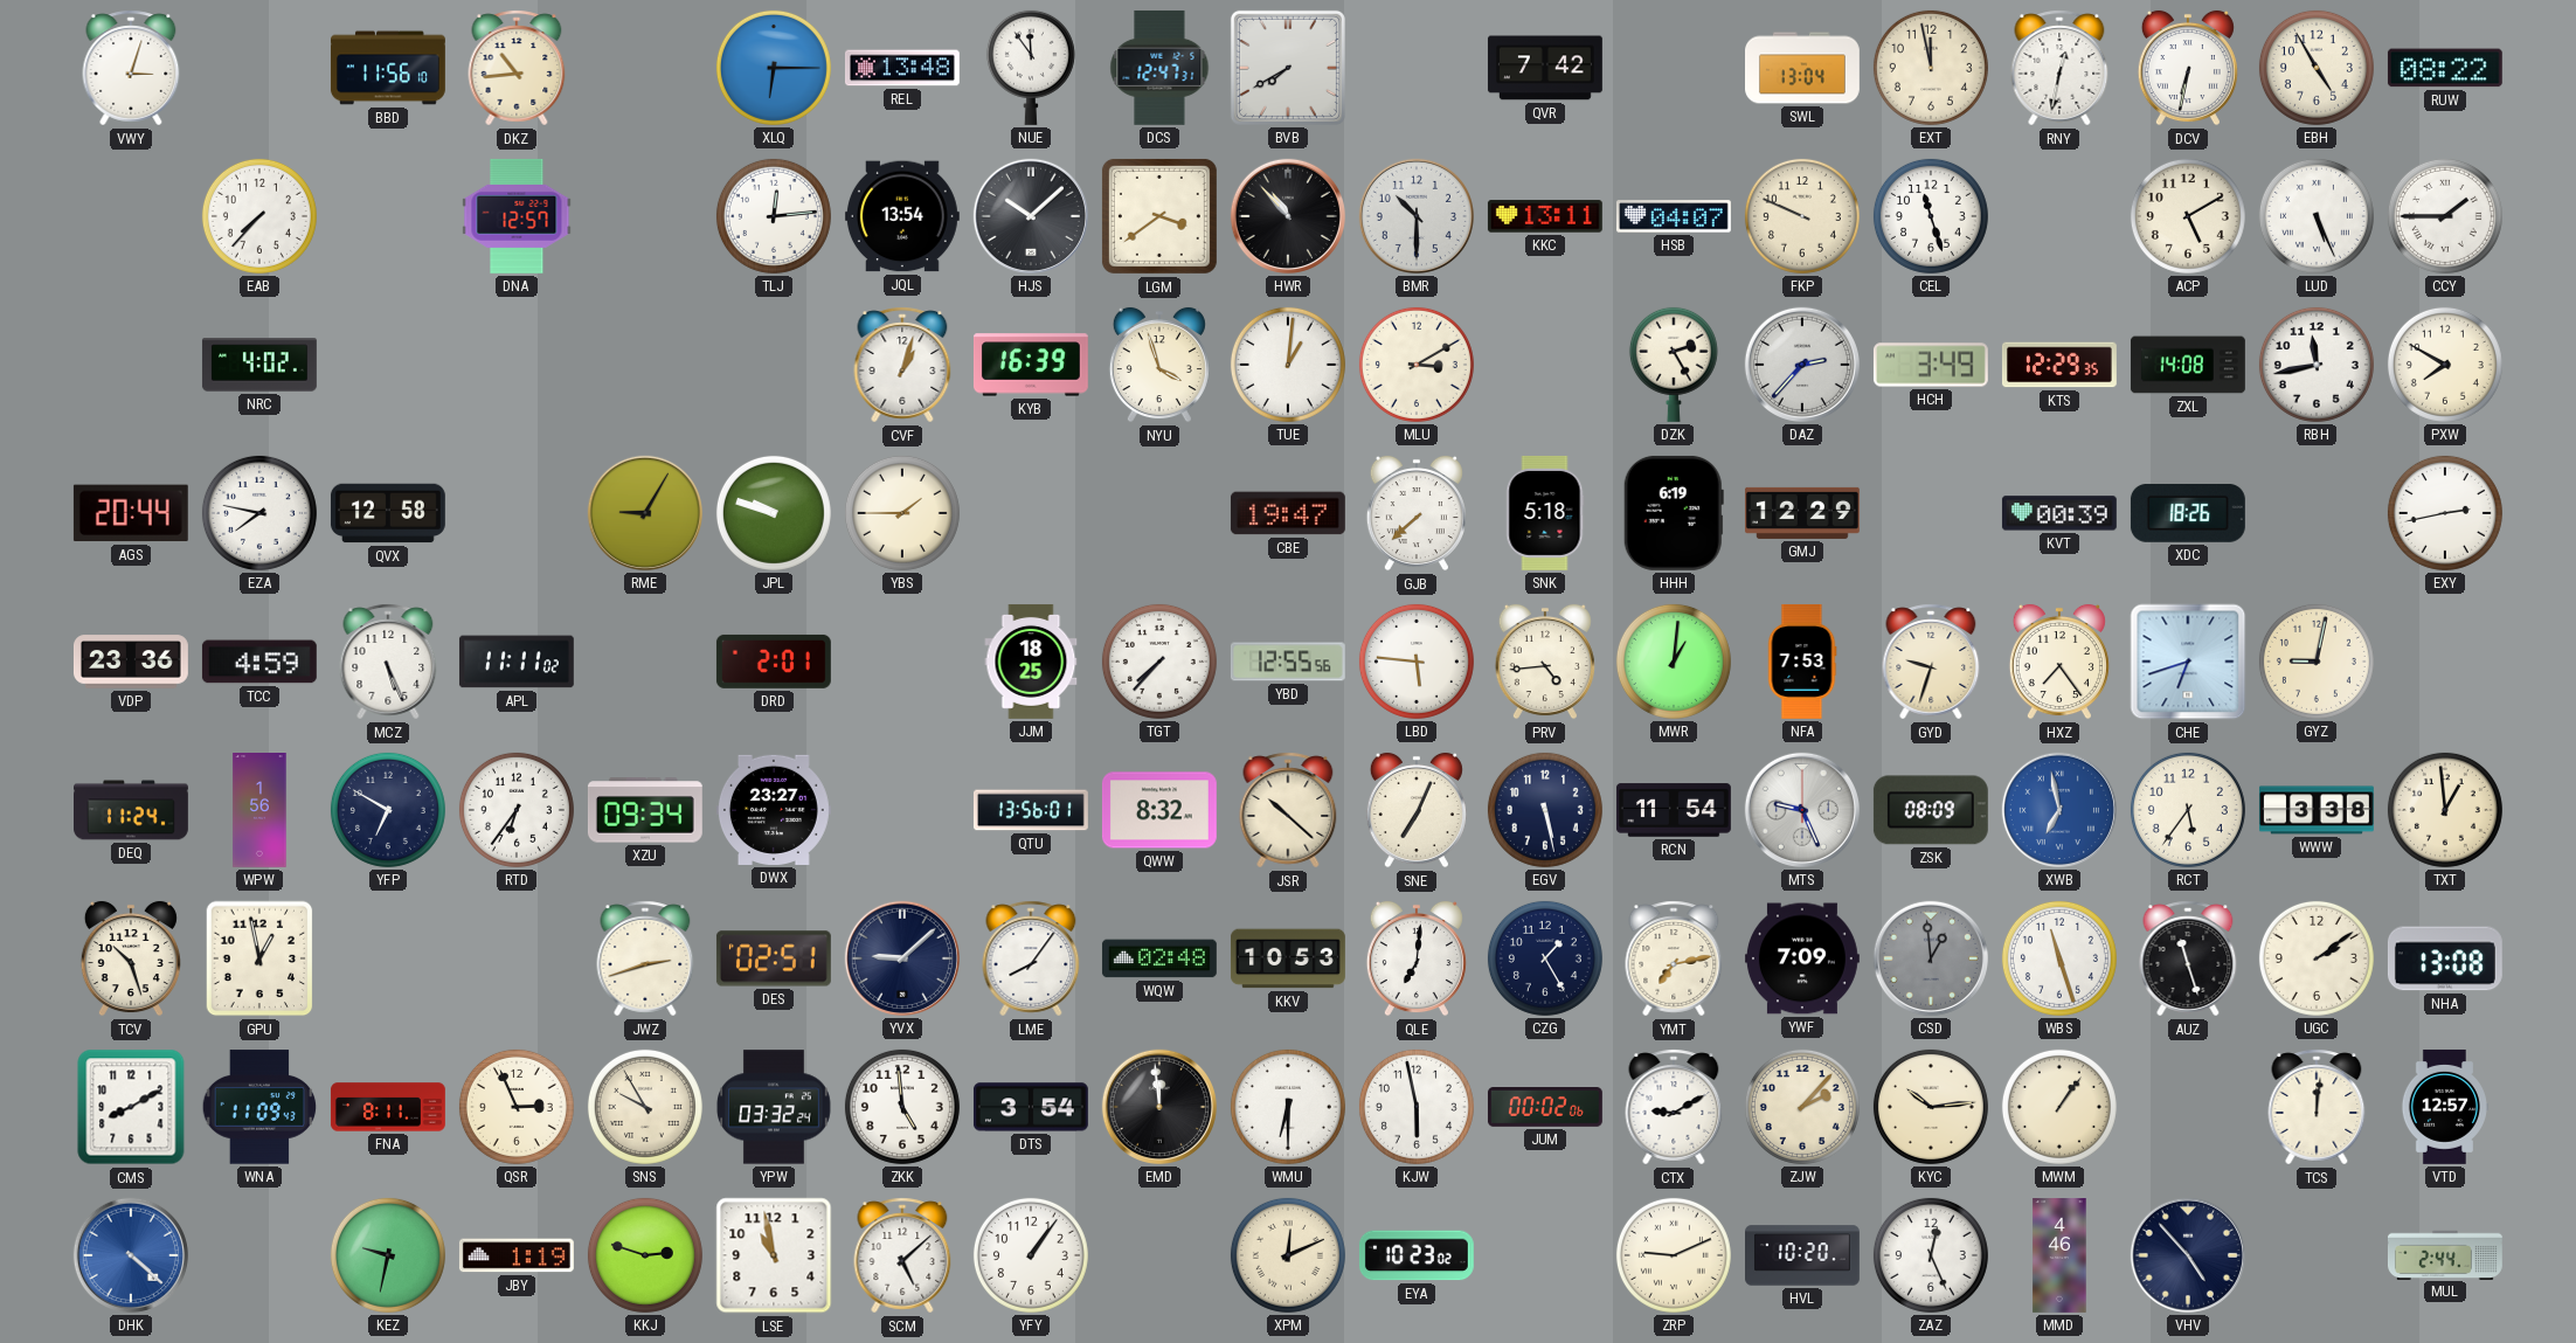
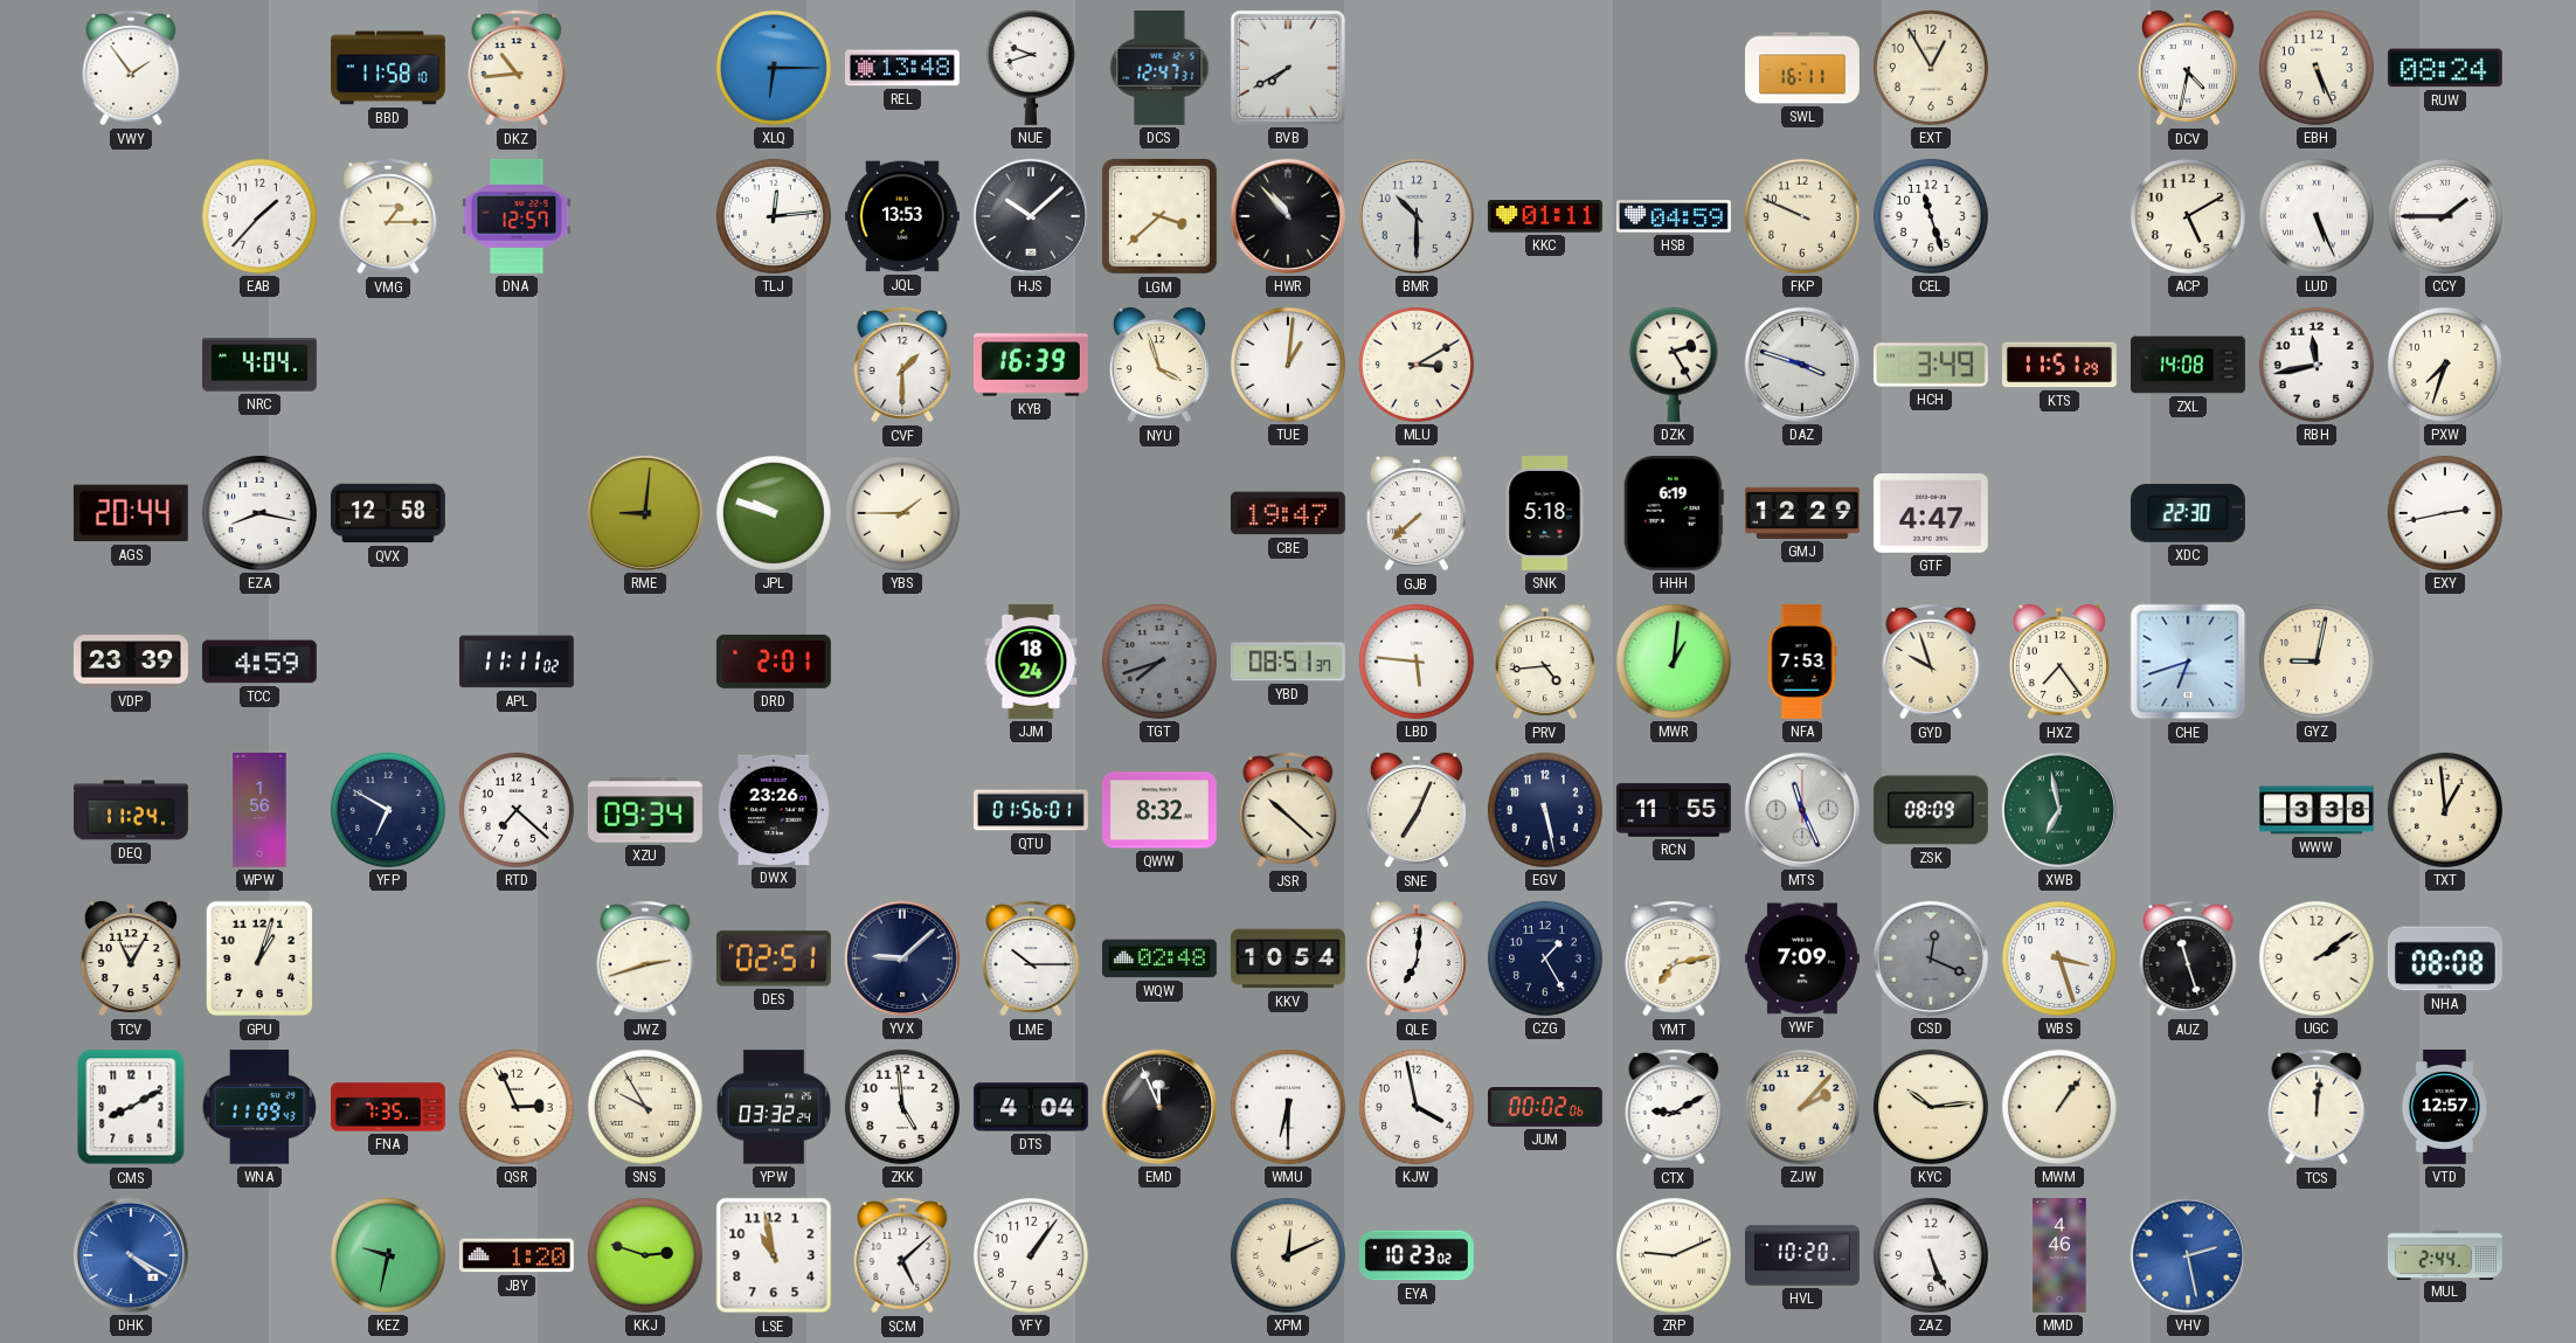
VWY: 3:03 -> 1:54
BBD: 11:56 -> 11:58
NUE: 11:54 -> 9:42
QVR: 7:42 -> none
SWL: 13:04 -> 16:11
EXT: 11:58 -> 12:55
RNY: 12:32 -> none
DCV: 6:32 -> 4:32
EBH: 4:55 -> 5:26
RUW: 08:22 -> 08:24
EAB: 7:37 -> 1:37
VMG: none -> 1:15
JQL: 13:54 -> 13:53
LGM: 3:39 -> 3:38
KKC: 13:11 -> 01:11
HSB: 04:07 -> 04:59
NRC: 4:02 -> 4:04
CVF: 1:03 -> 1:30
DAZ: 2:37 -> 3:48
KTS: 12:29 -> 11:51
PXW: 7:50 -> 7:33
EZA: 7:47 -> 8:17
RME: 9:05 -> 9:01
GTF: none -> 4:47
KVT: 00:39 -> none
XDC: 18:26 -> 22:30
VDP: 23:36 -> 23:39
MCZ: 5:26 -> none
JJM: 18:25 -> 18:24
TGT: 7:37 -> 7:42
TGT dial: white -> grey
YBD: 12:55 -> 08:51
GYD: 9:33 -> 9:57
RTD: 6:36 -> 7:22
DWX: 23:27 -> 23:26
QTU: 13:56 -> 01:56
RCN: 11:54 -> 11:55
MTS: 9:26 -> 11:26
XWB dial: blue -> green
RCT: 5:36 -> none
TCV: 10:27 -> 11:05
GPU: 12:58 -> 1:03
LME: 8:06 -> 10:15
KKV: 10:53 -> 10:54
CSD: 12:59 -> 12:19
WBS: 11:27 -> 3:27
NHA: 13:08 -> 08:08
FNA: 8:11 -> 7:35
DTS: 3:54 -> 4:04
EMD: 11:59 -> 11:56
KJW: 5:58 -> 3:58
DHK: 4:22 -> 4:20
JBY: 1:19 -> 1:20
ZAZ: 12:26 -> 5:26
VHV: 4:53 -> 2:28
VHV dial: navy -> blue
